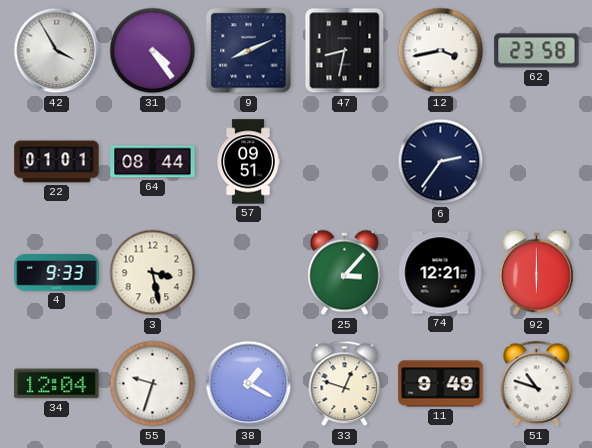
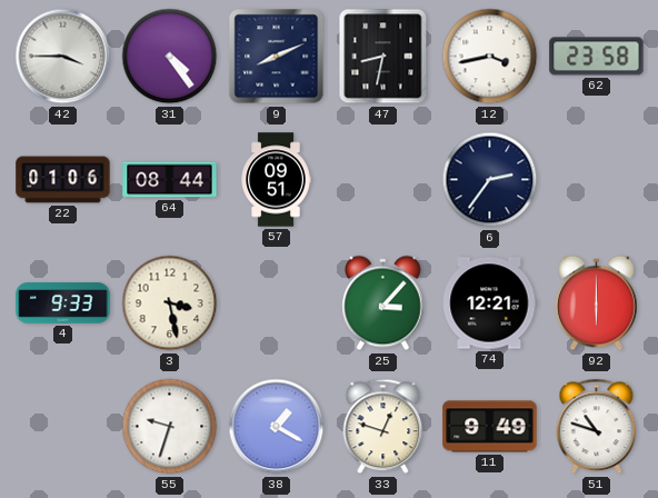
42: 3:55 -> 3:45
22: 01:01 -> 01:06
34: 12:04 -> none
